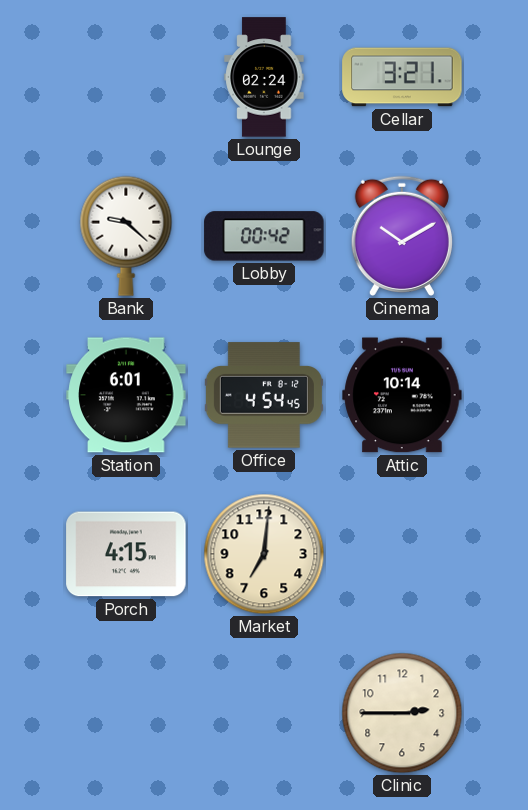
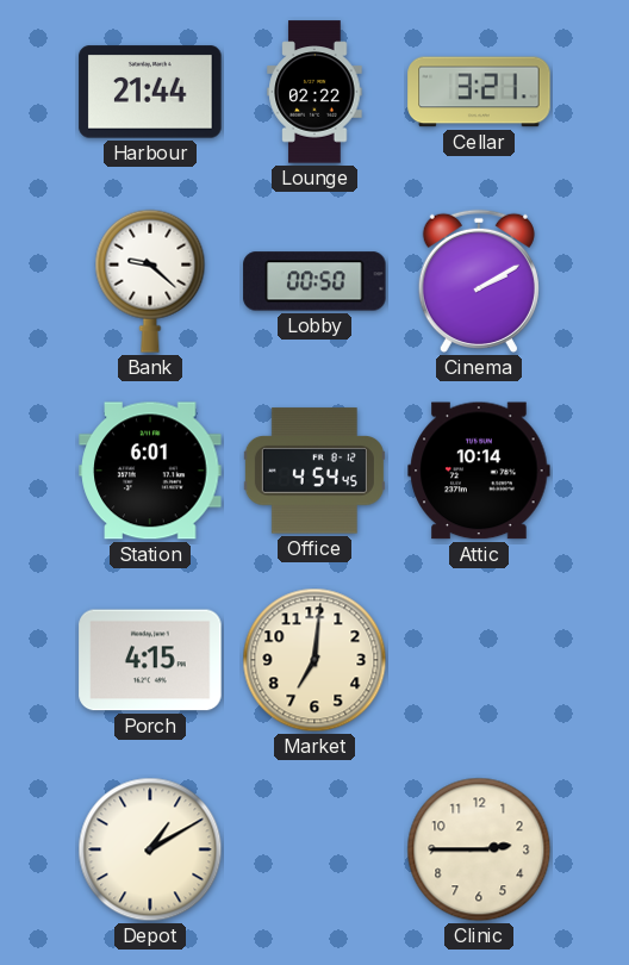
Harbour: none -> 21:44
Lounge: 02:24 -> 02:22
Lobby: 00:42 -> 00:50
Cinema: 10:10 -> 2:10
Depot: none -> 1:10
